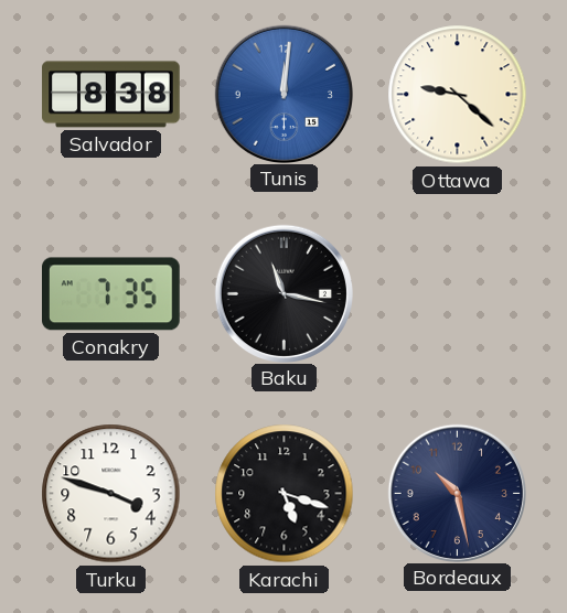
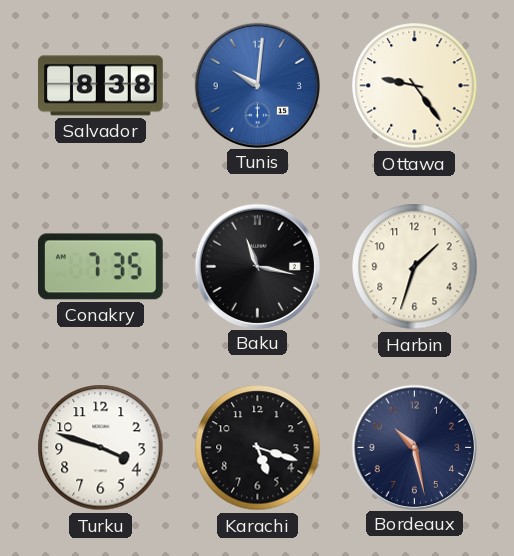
Tunis: 12:01 -> 10:01
Ottawa: 9:22 -> 9:24
Harbin: none -> 1:33
